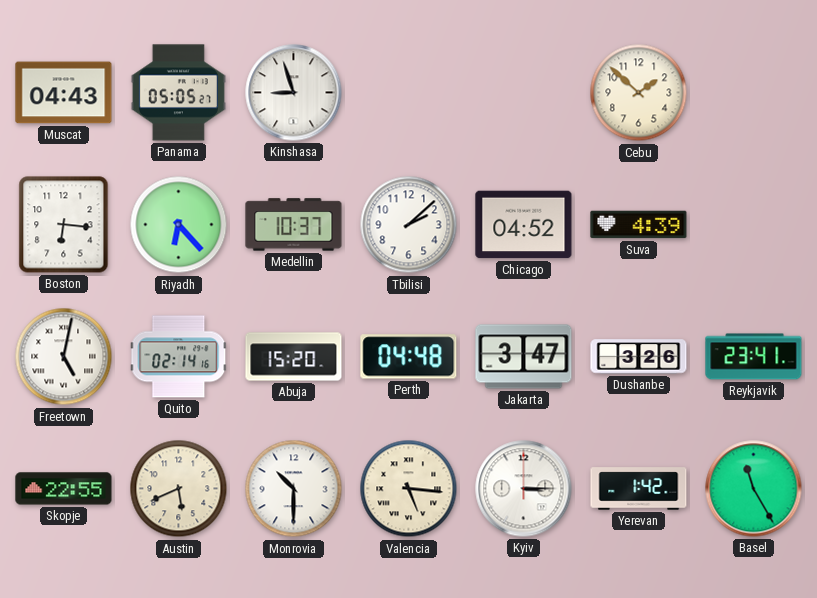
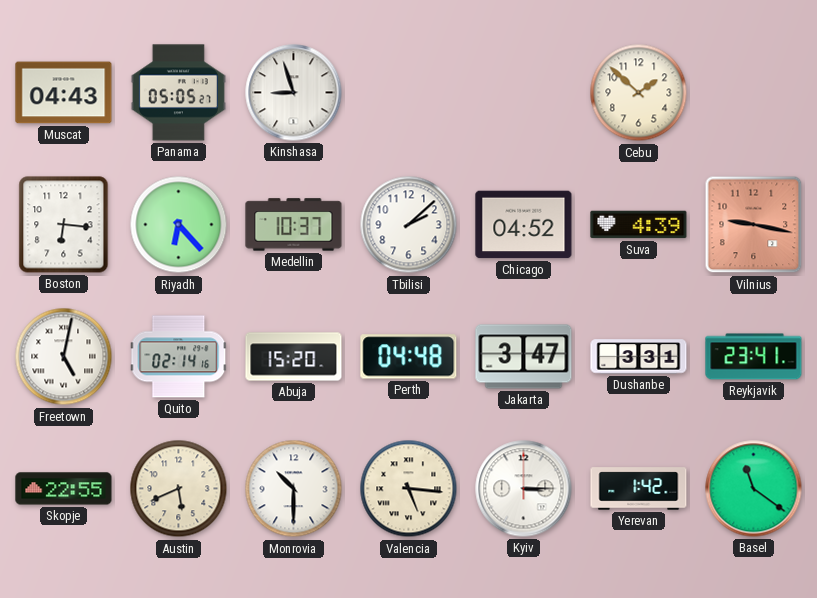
Vilnius: none -> 9:17
Dushanbe: 3:26 -> 3:31
Basel: 11:25 -> 11:21
